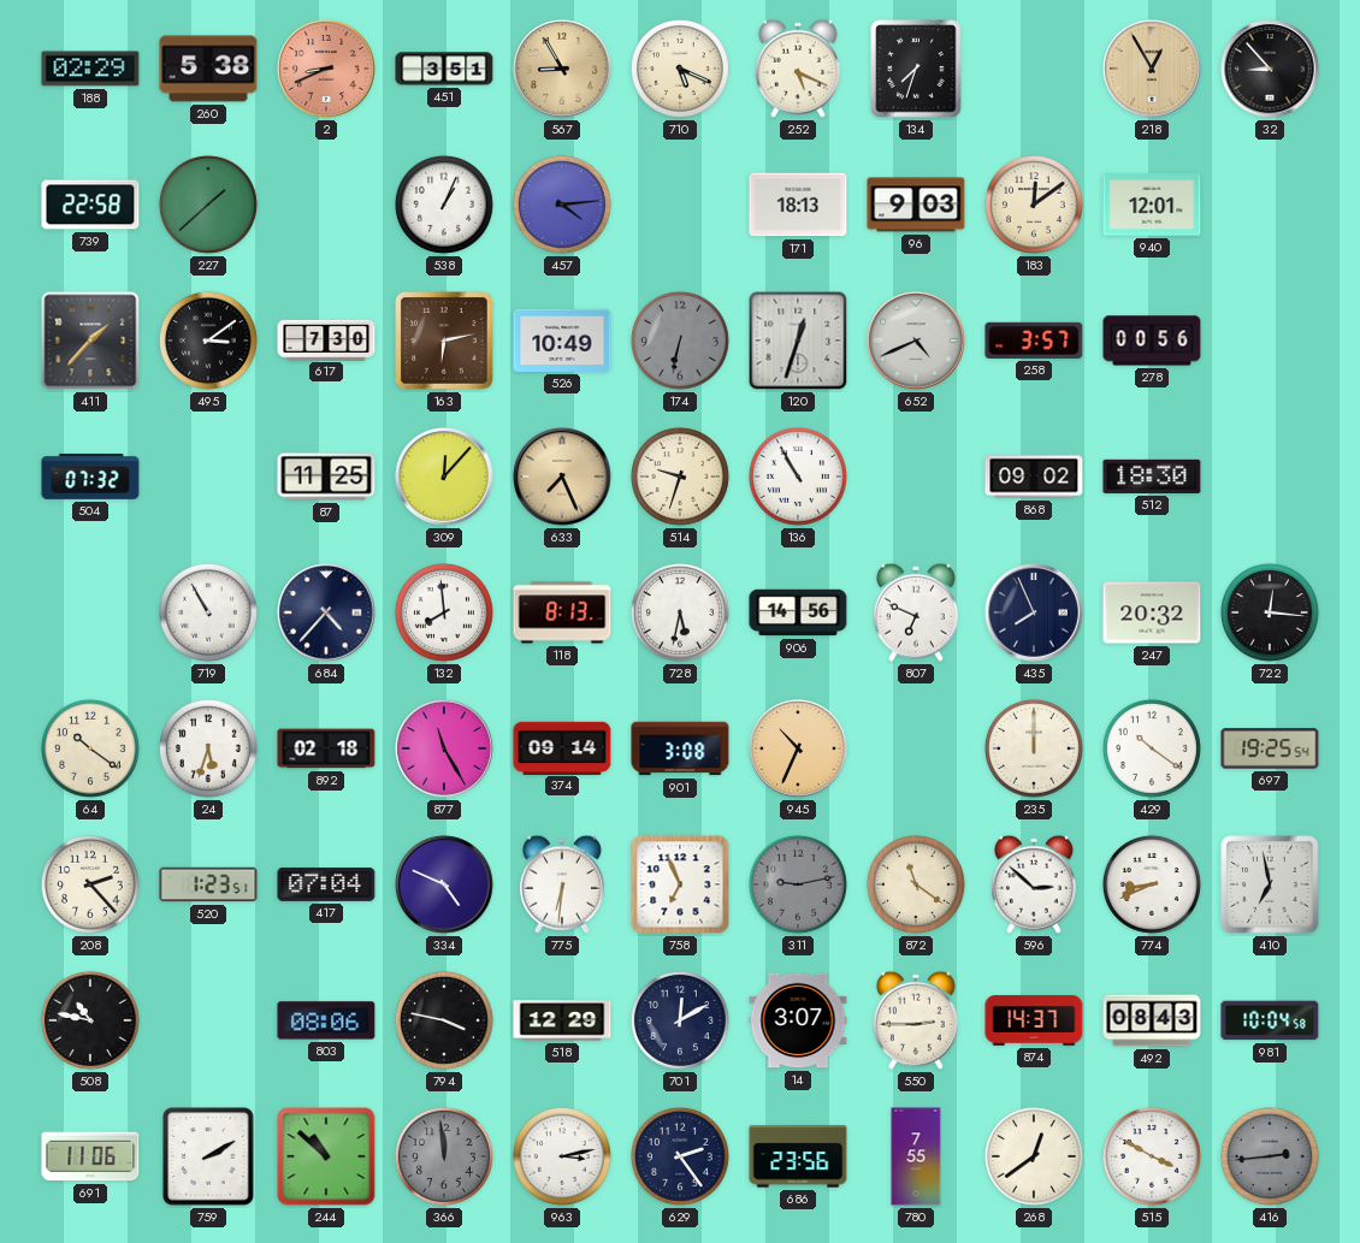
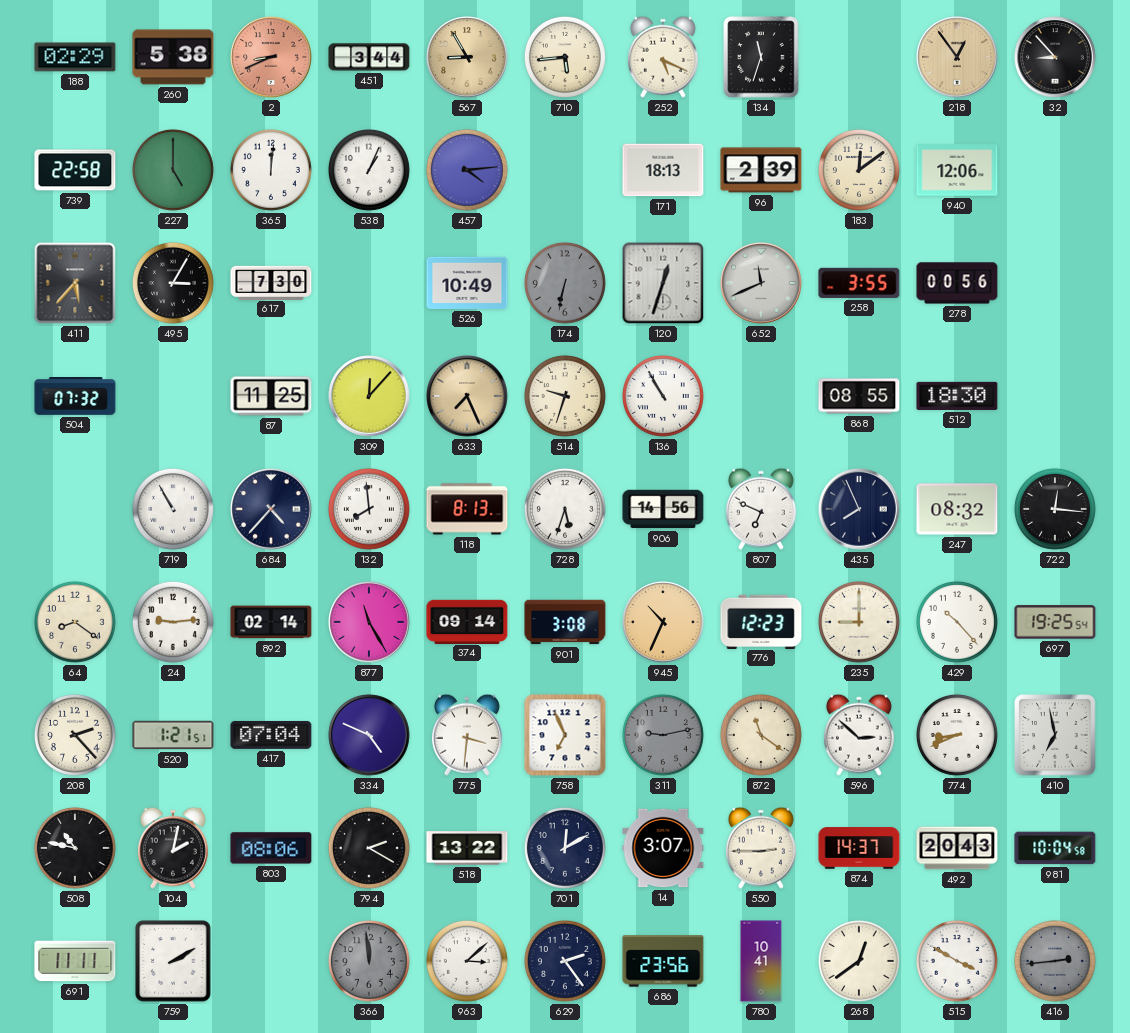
451: 3:51 -> 3:44
710: 5:19 -> 5:44
134: 7:33 -> 11:33
218: 12:55 -> 12:54
227: 1:38 -> 5:00
365: none -> 12:01
96: 9:03 -> 2:39
940: 12:01 -> 12:06
411: 1:37 -> 5:37
495: 3:09 -> 3:05
163: 6:13 -> none
652: 4:41 -> 11:41
258: 3:57 -> 3:55
868: 09:02 -> 08:55
728: 5:32 -> 5:33
247: 20:32 -> 08:32
64: 10:21 -> 8:21
24: 5:33 -> 9:14
892: 02:18 -> 02:14
776: none -> 12:23
235: 12:00 -> 9:00
429: 10:21 -> 10:23
520: 1:23 -> 1:21
775: 6:31 -> 3:31
104: none -> 2:02
794: 3:47 -> 2:20
518: 12:29 -> 13:22
492: 08:43 -> 20:43
691: 11:06 -> 11:11
244: 10:52 -> none
963: 3:13 -> 3:08
780: 7:55 -> 10:41
